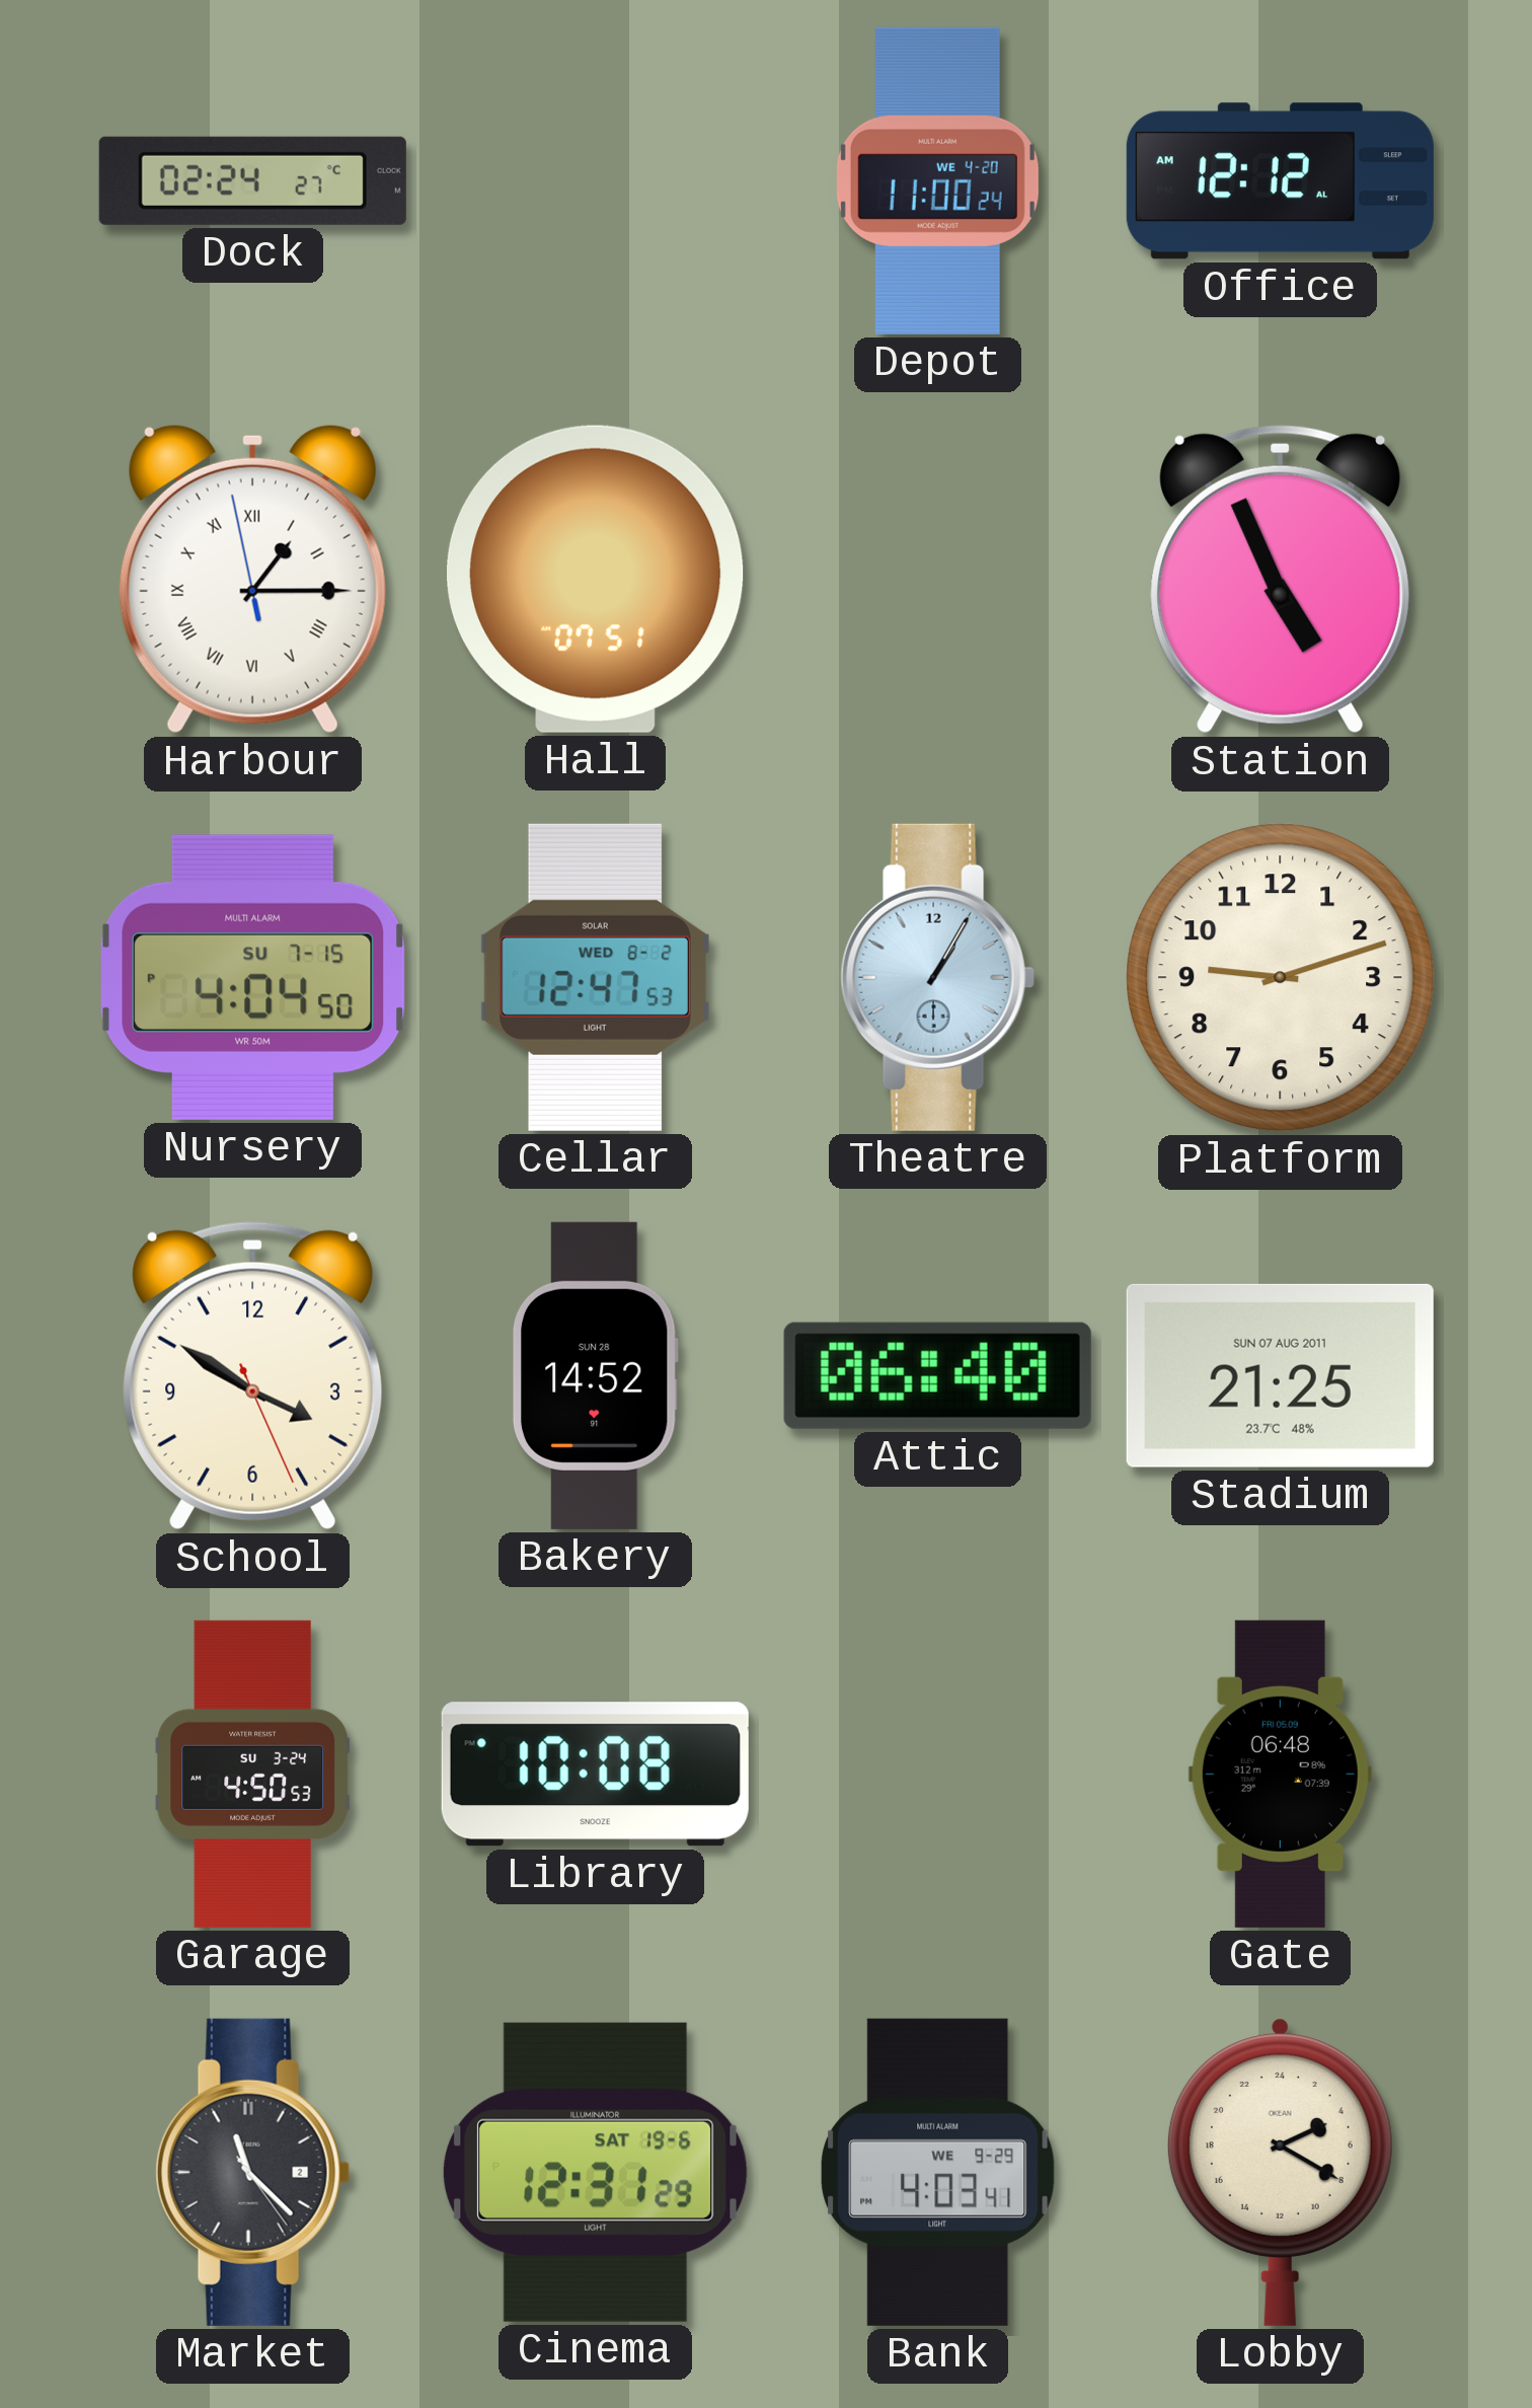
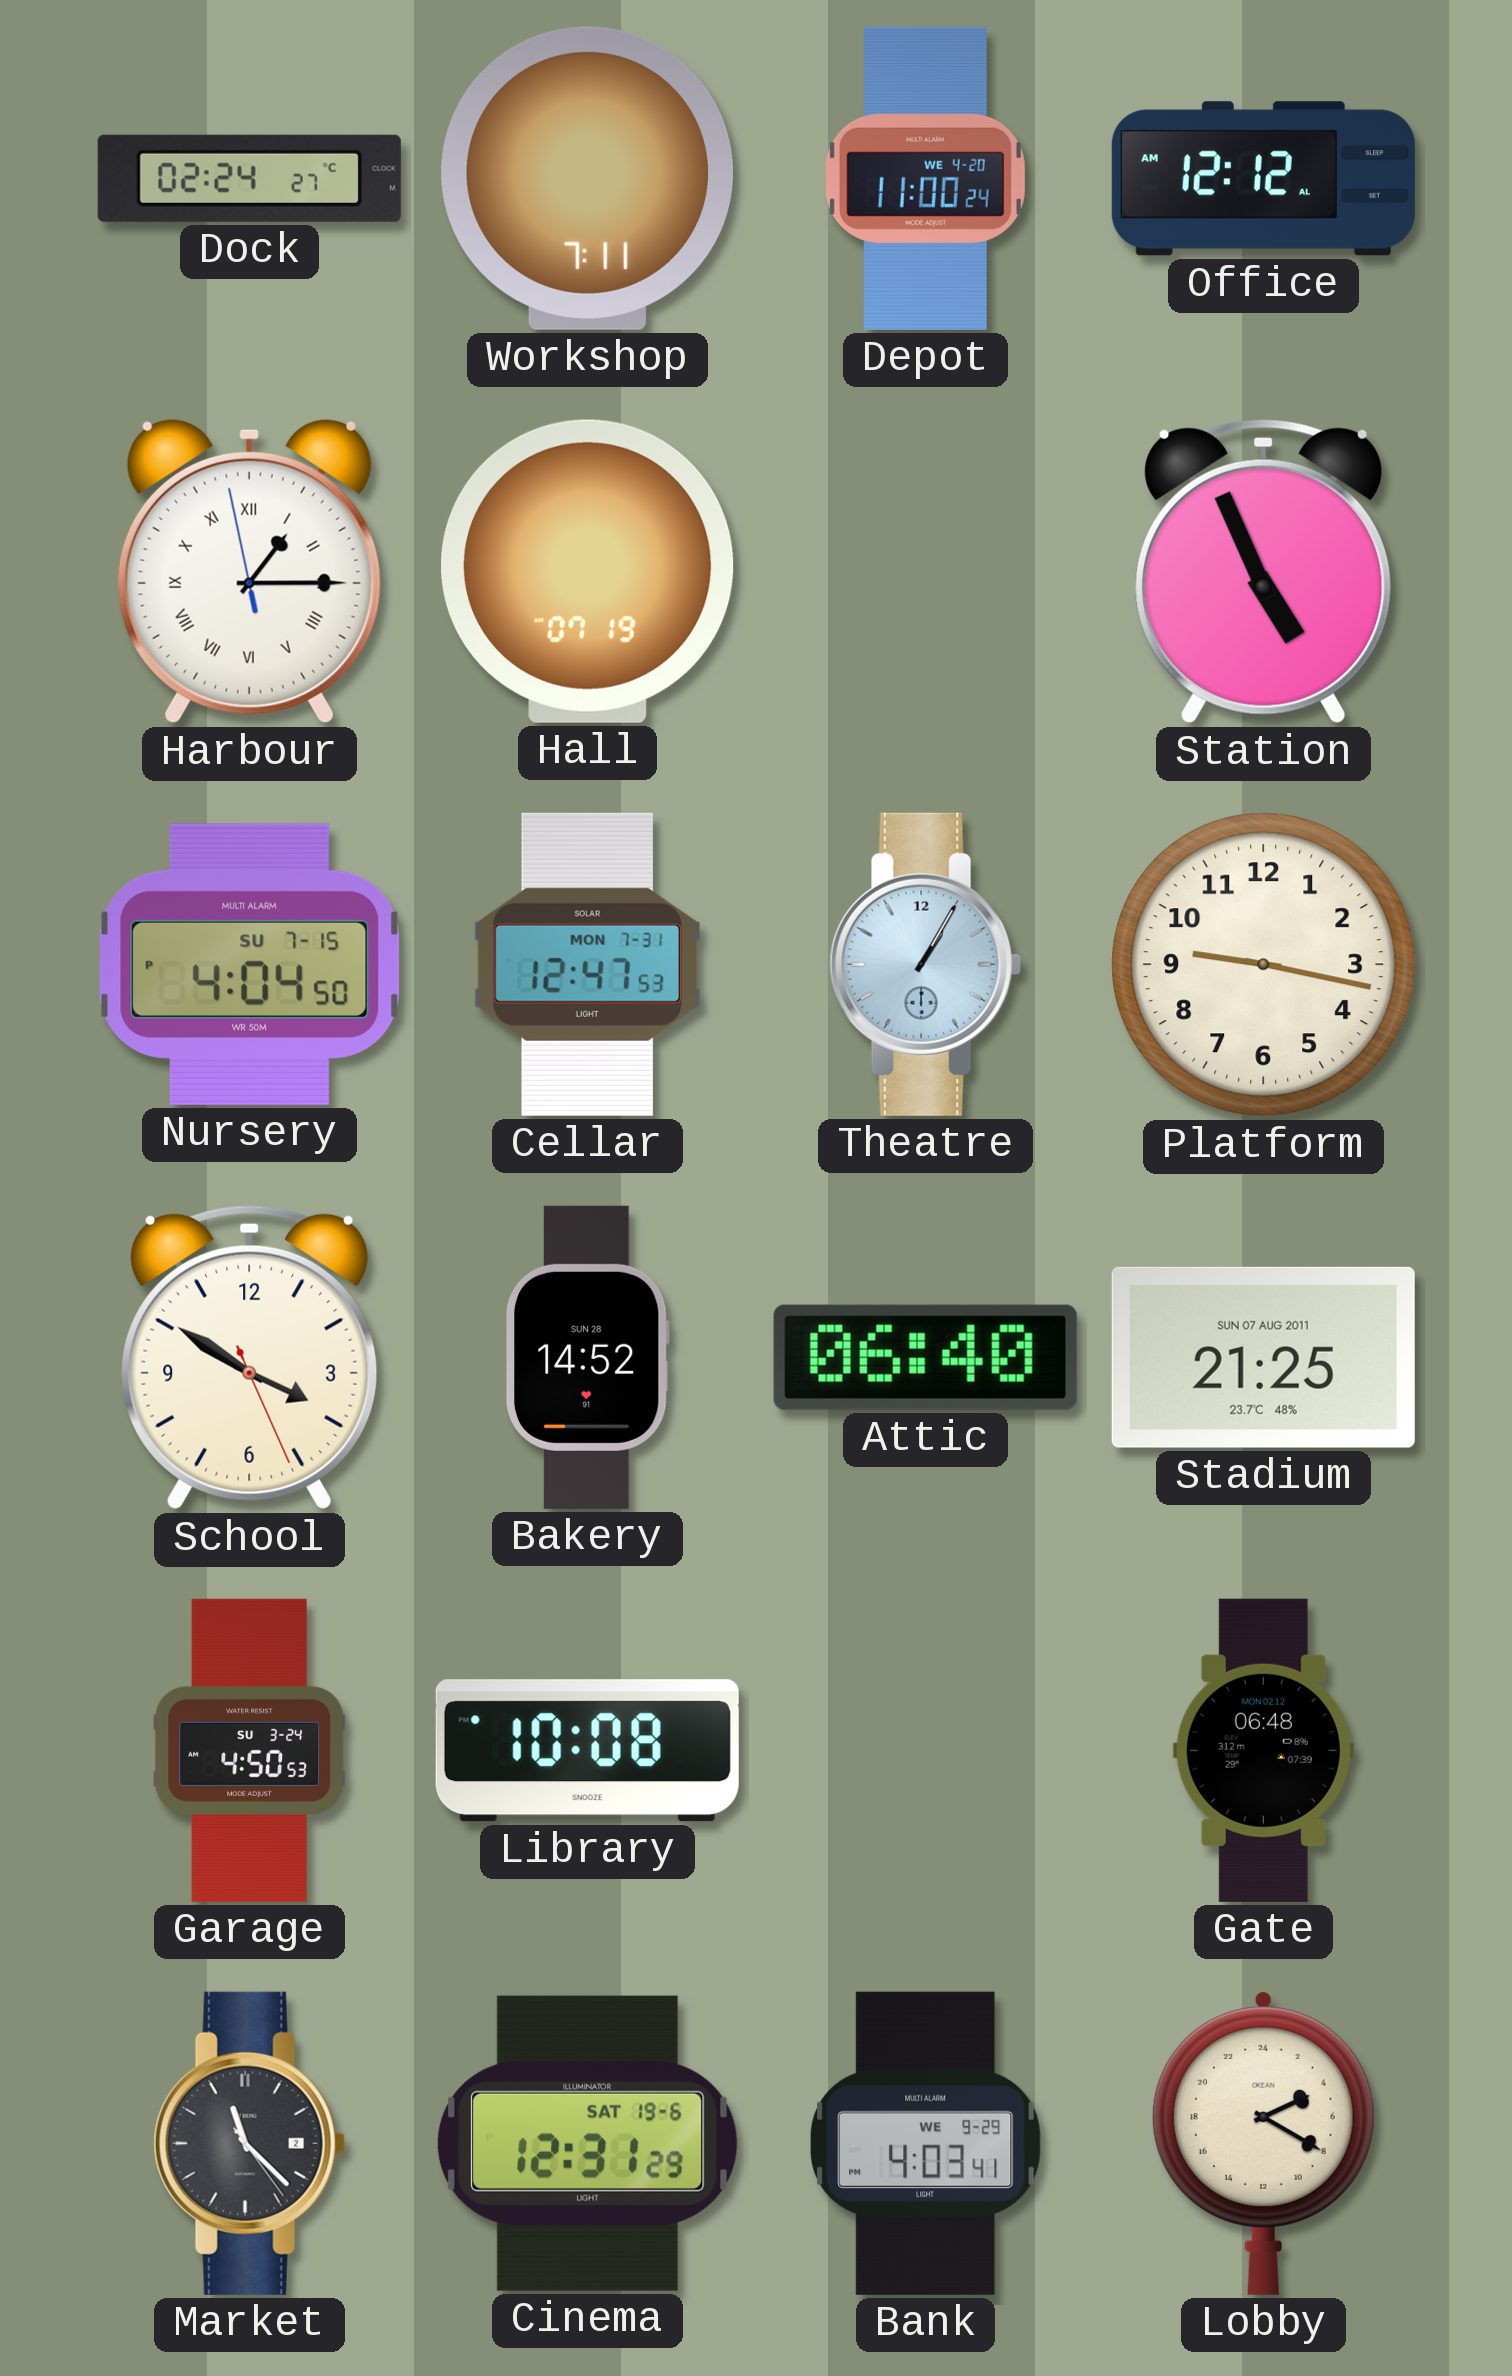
Workshop: none -> 7:11
Hall: 07:51 -> 07:19
Cellar date: WED 8-2 -> MON 7-31
Platform: 9:12 -> 9:17
Gate date: FRI 05.09 -> MON 02.12
